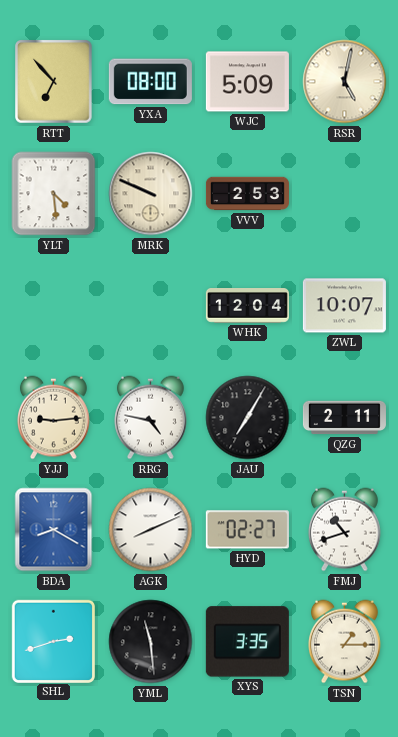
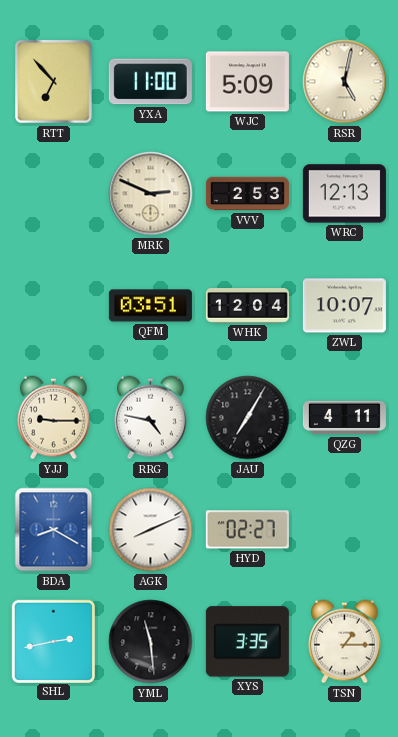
YXA: 08:00 -> 11:00
YLT: 4:29 -> none
MRK: 9:49 -> 2:49
WRC: none -> 12:13
QFM: none -> 03:51
YJJ: 9:14 -> 9:15
QZG: 2:11 -> 4:11
FMJ: 10:42 -> none
SHL: 2:42 -> 2:43
